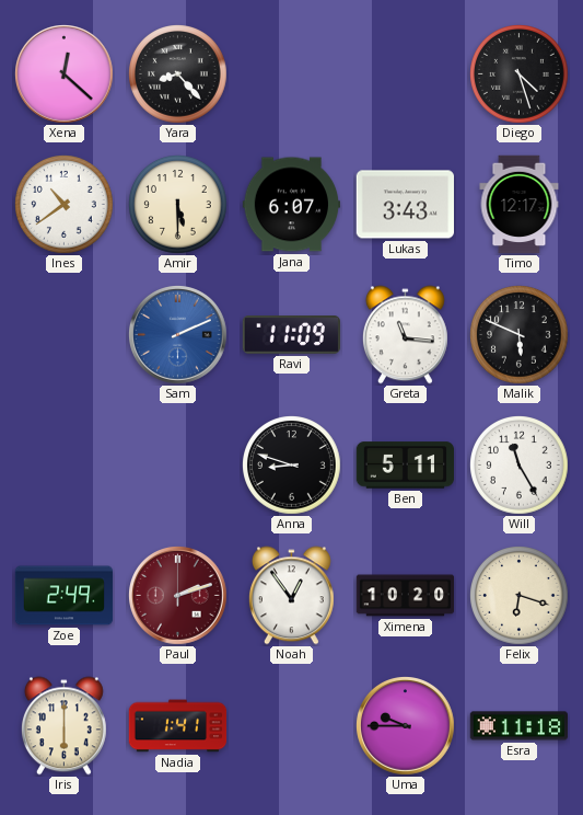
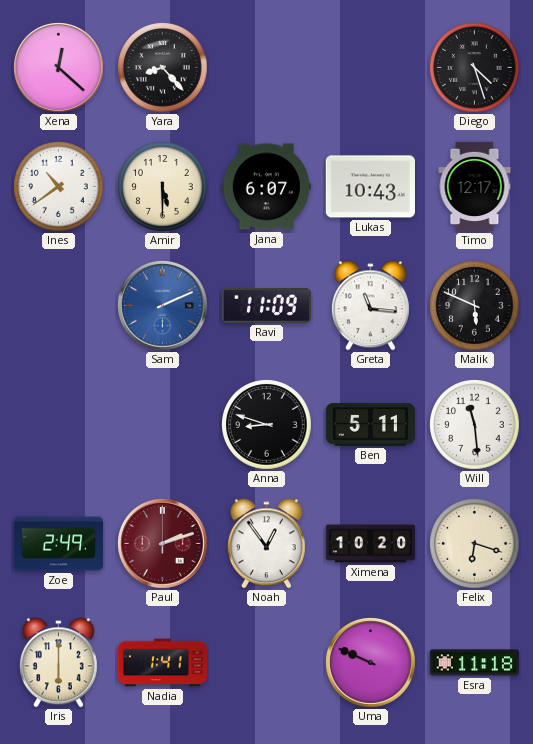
Lukas: 3:43 -> 10:43
Will: 11:25 -> 11:29
Uma: 9:45 -> 9:49
